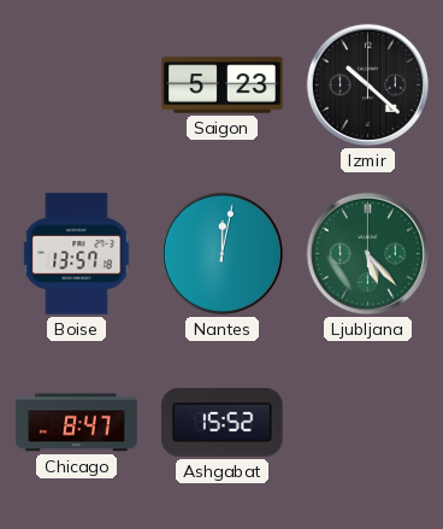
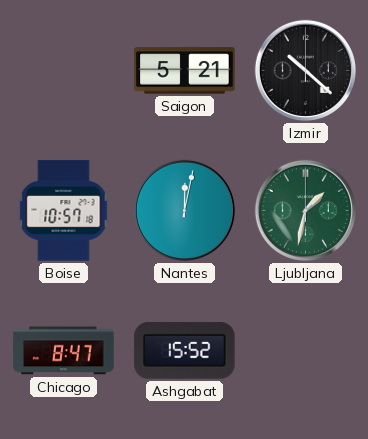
Saigon: 5:23 -> 5:21
Boise: 13:57 -> 10:57
Ljubljana: 5:23 -> 1:32
